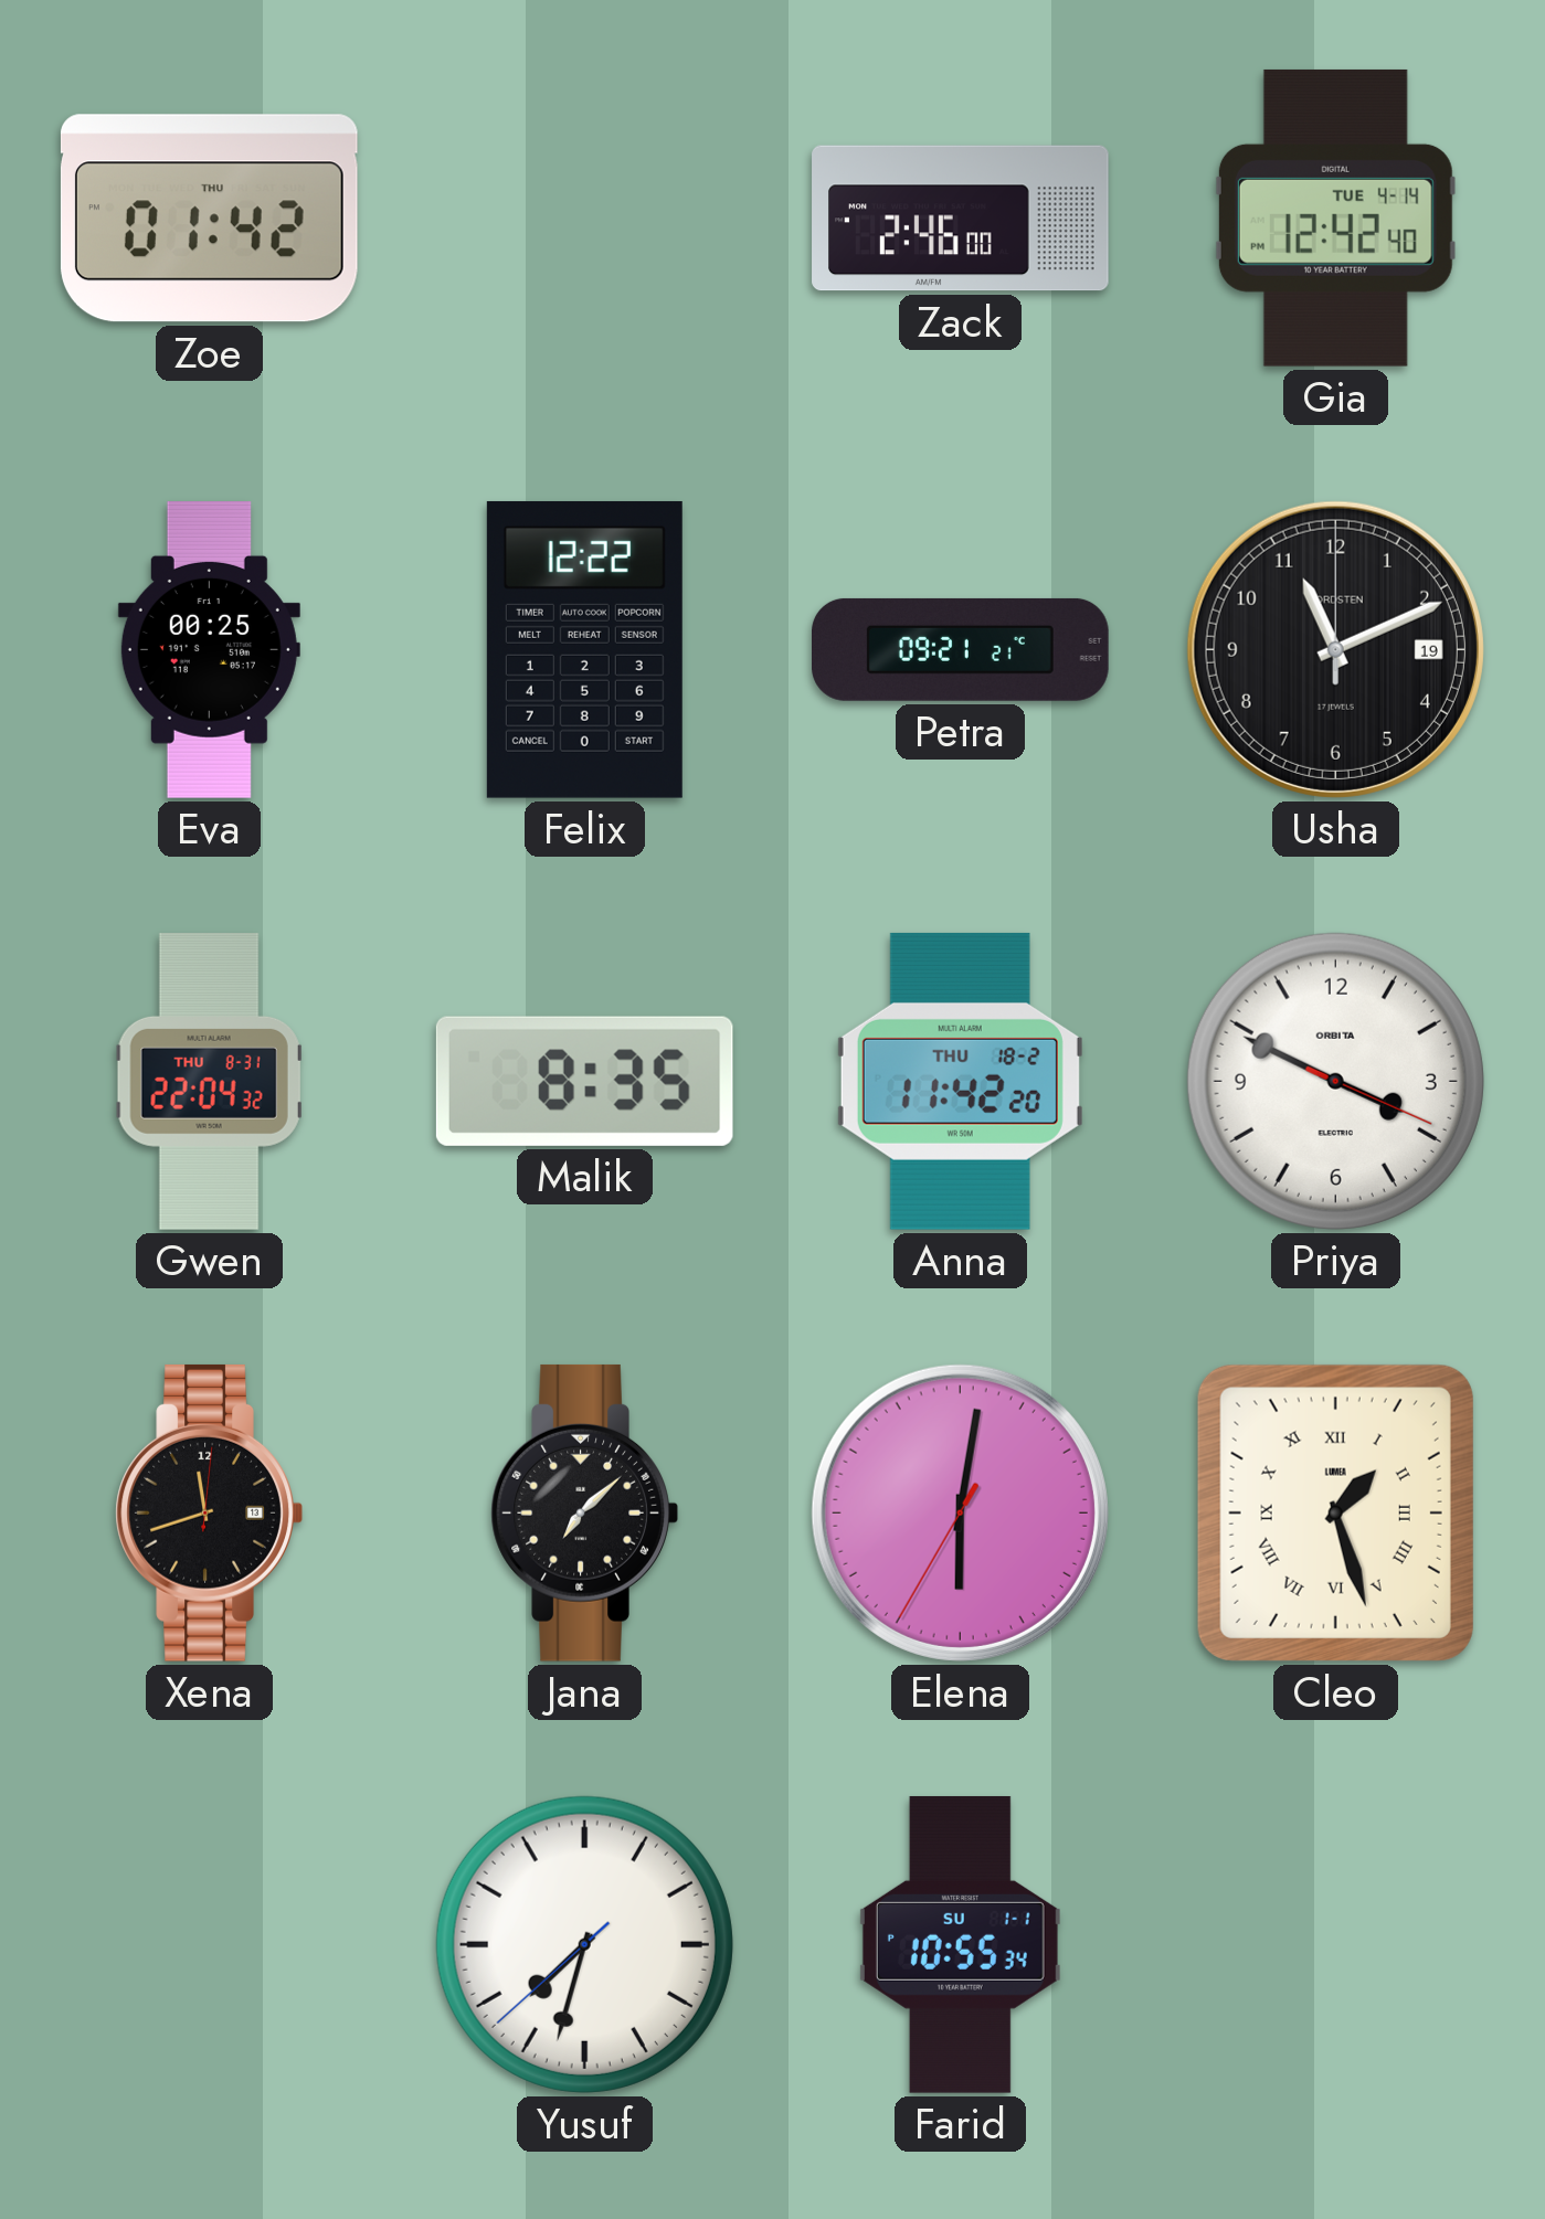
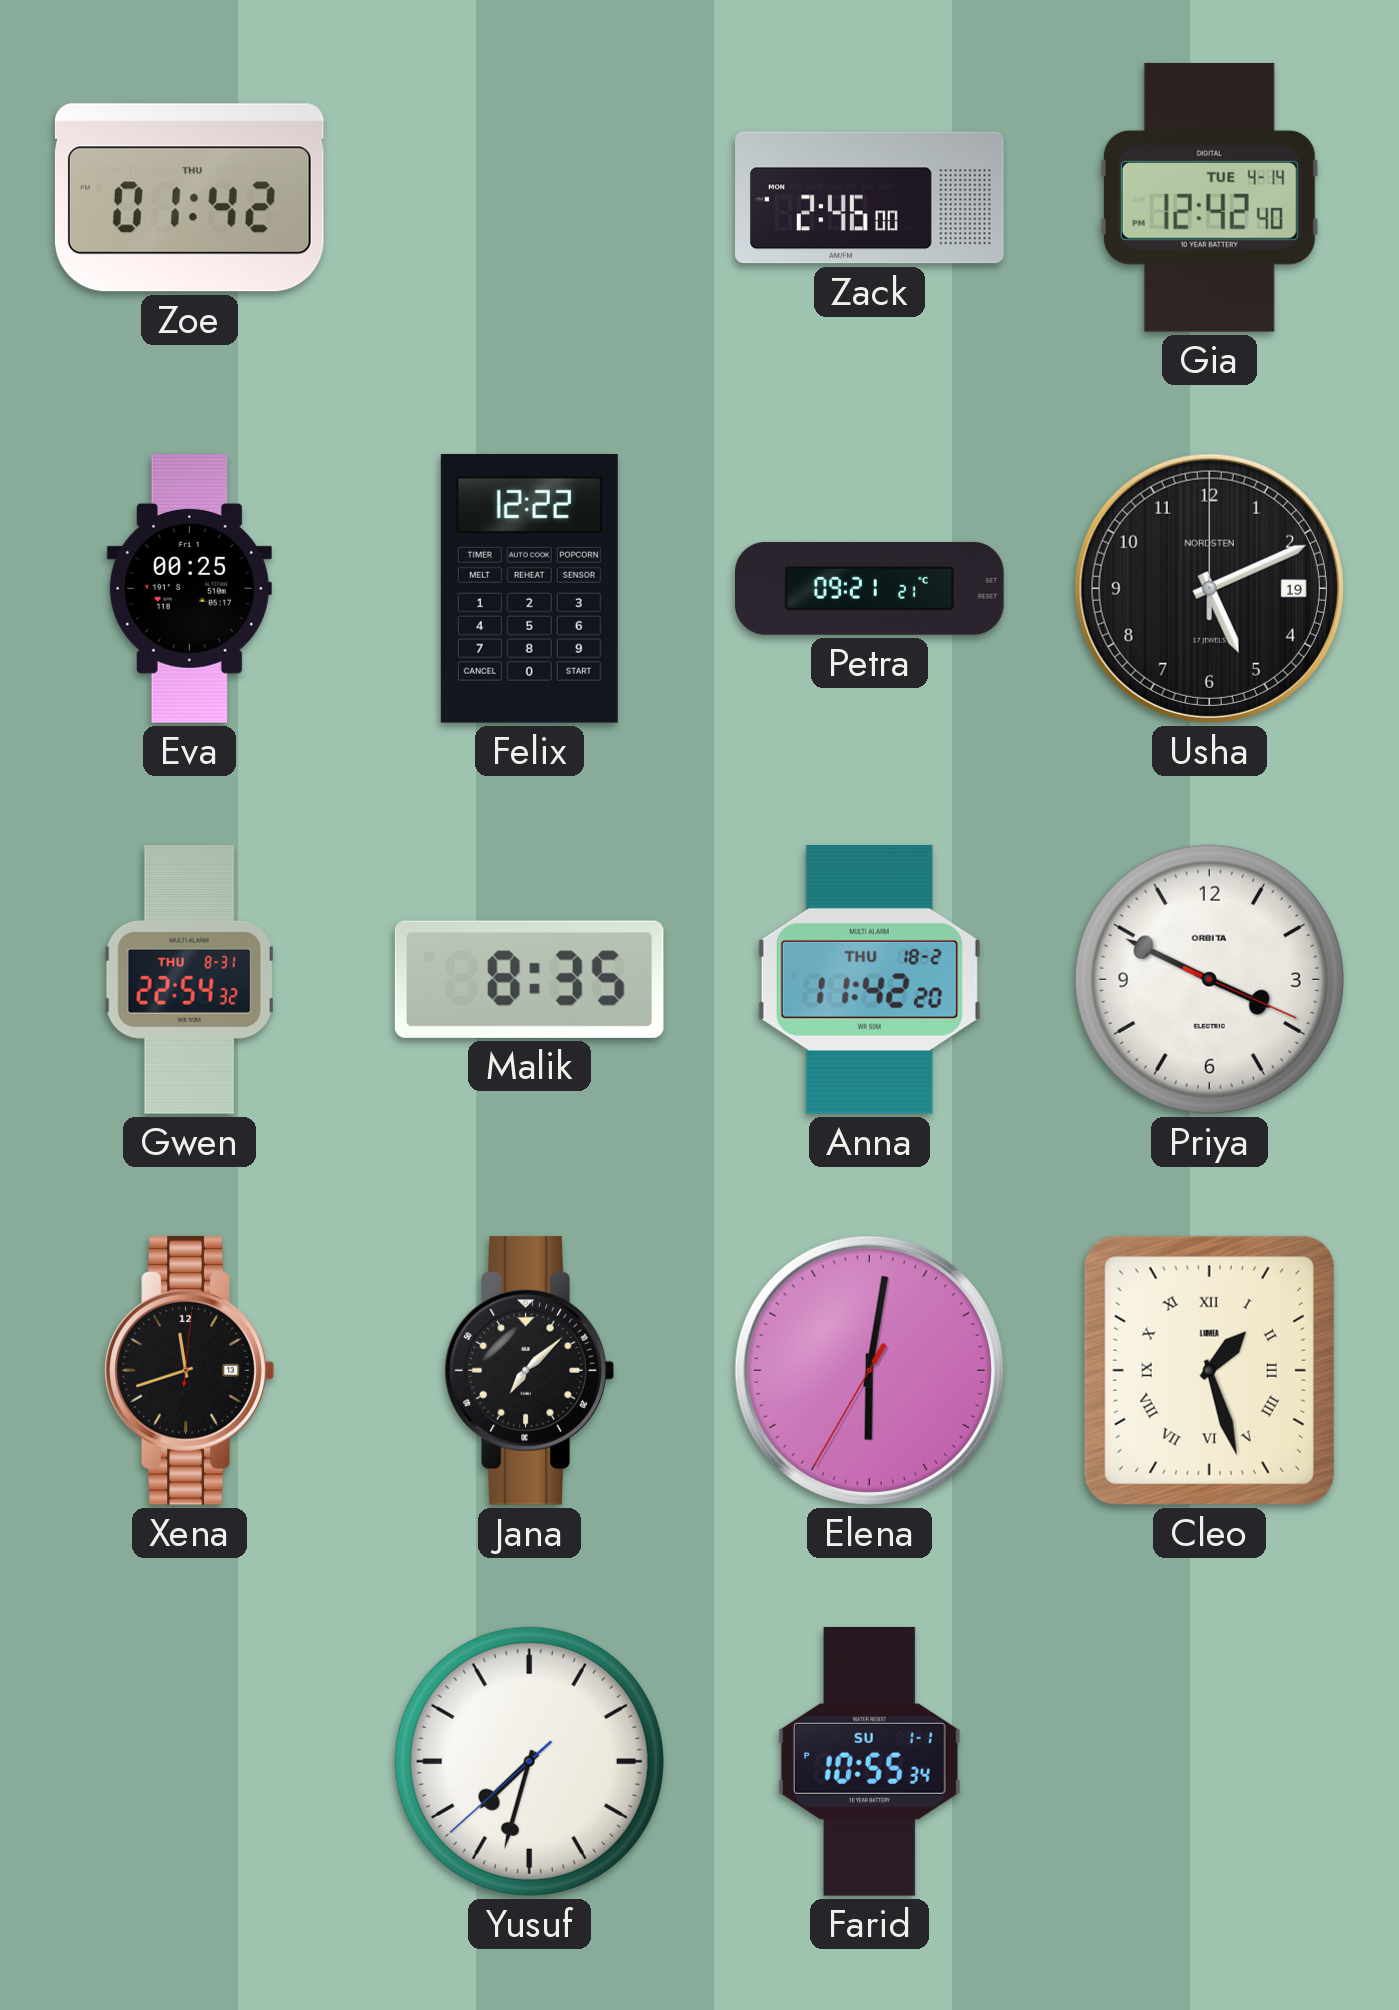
Usha: 11:11 -> 5:11
Gwen: 22:04 -> 22:54
